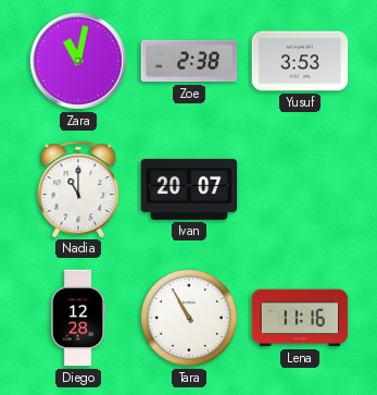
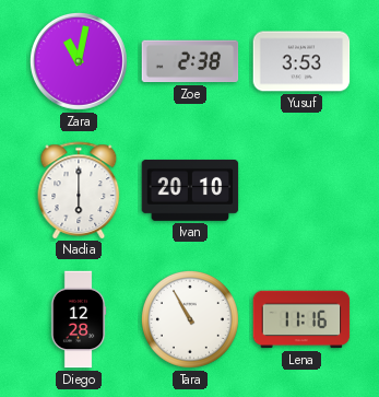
Nadia: 11:00 -> 6:00
Ivan: 20:07 -> 20:10
